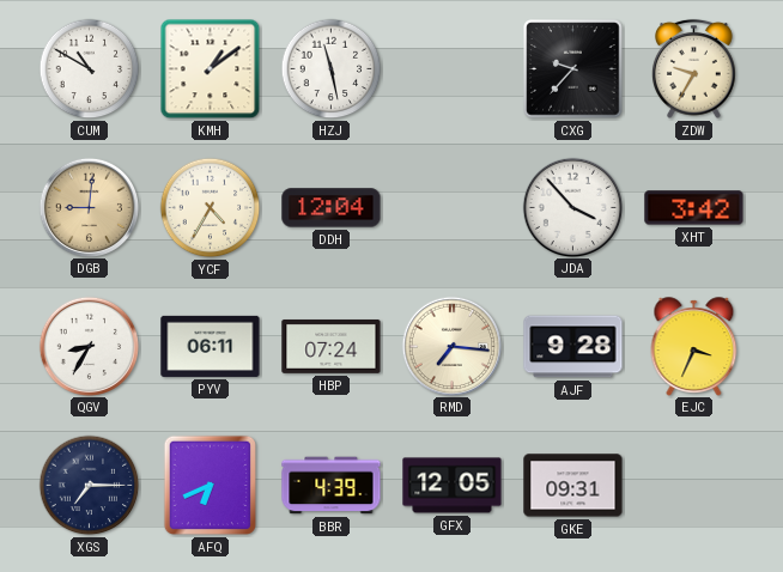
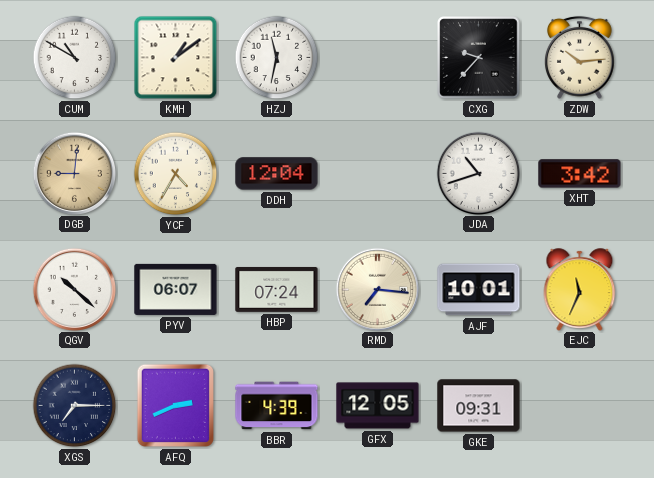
HZJ: 11:28 -> 11:32
ZDW: 9:35 -> 10:14
JDA: 3:53 -> 10:42
QGV: 8:35 -> 10:22
PYV: 06:11 -> 06:07
AJF: 9:28 -> 10:01
EJC: 3:34 -> 11:34
AFQ: 6:41 -> 2:41
